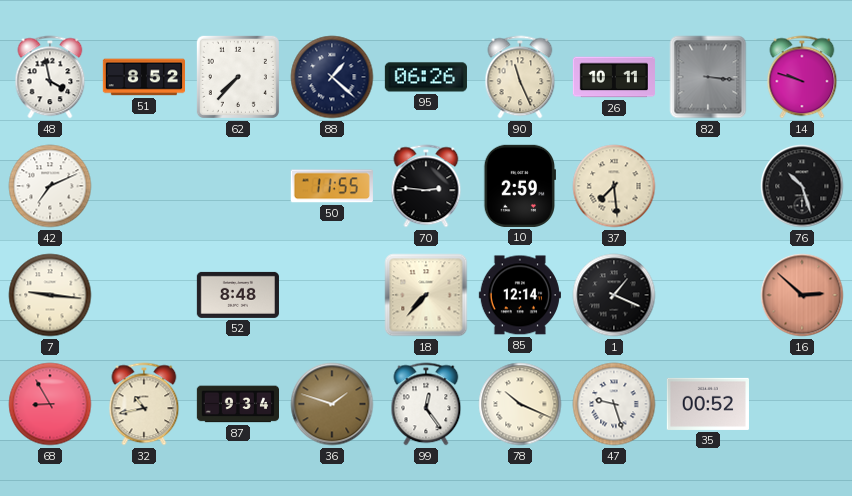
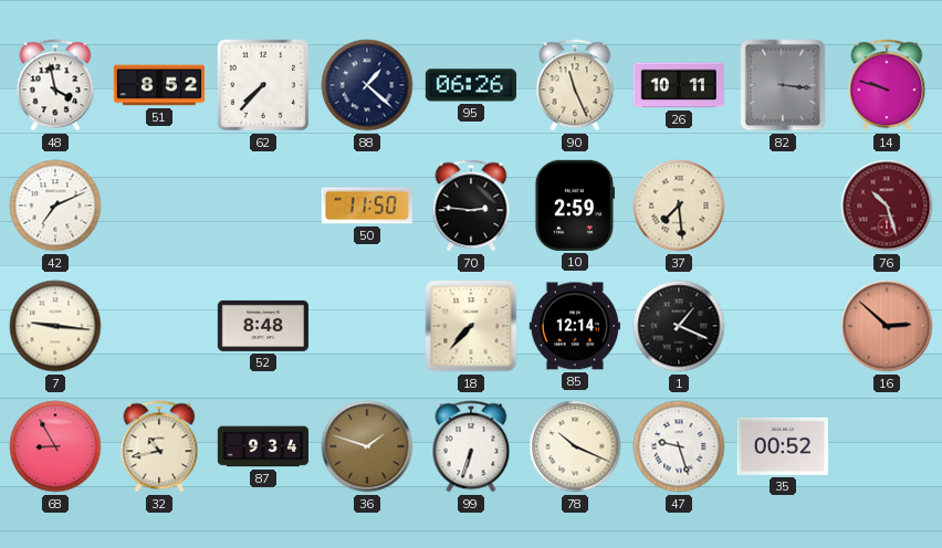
50: 11:55 -> 11:50
76 dial: black -> burgundy
99: 12:24 -> 6:33
